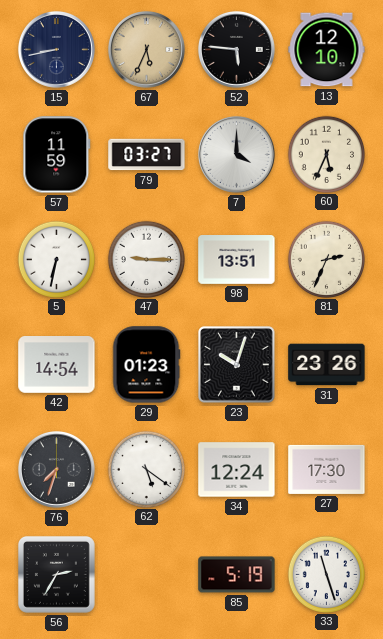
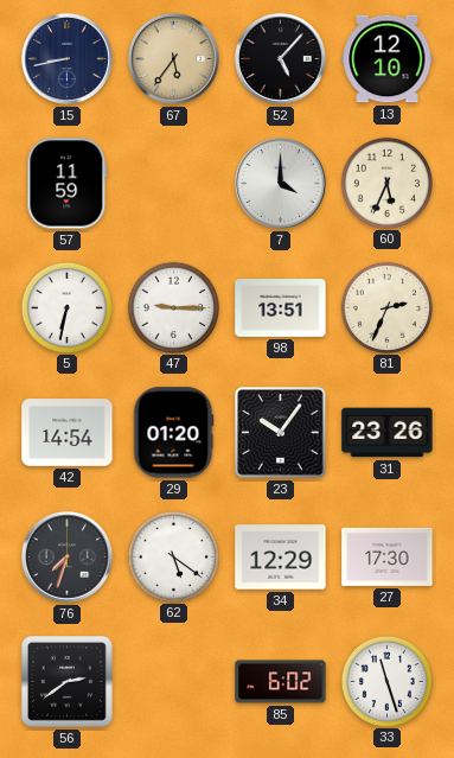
67: 5:34 -> 5:36
52: 5:46 -> 5:07
79: 03:27 -> none
29: 01:23 -> 01:20
23: 10:03 -> 10:06
34: 12:24 -> 12:29
56: 2:35 -> 2:39
85: 5:19 -> 6:02
